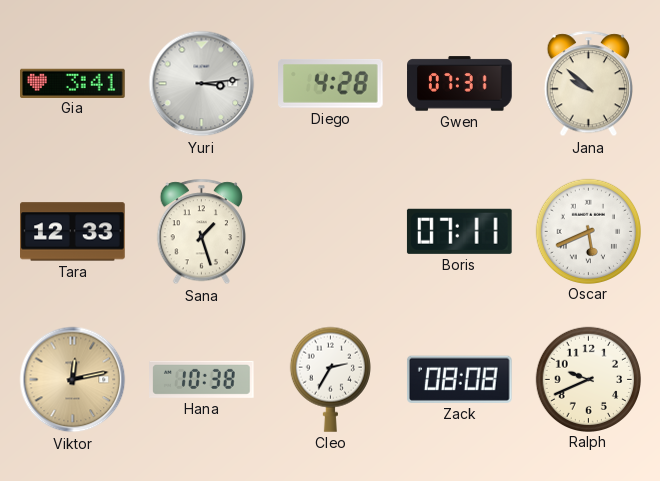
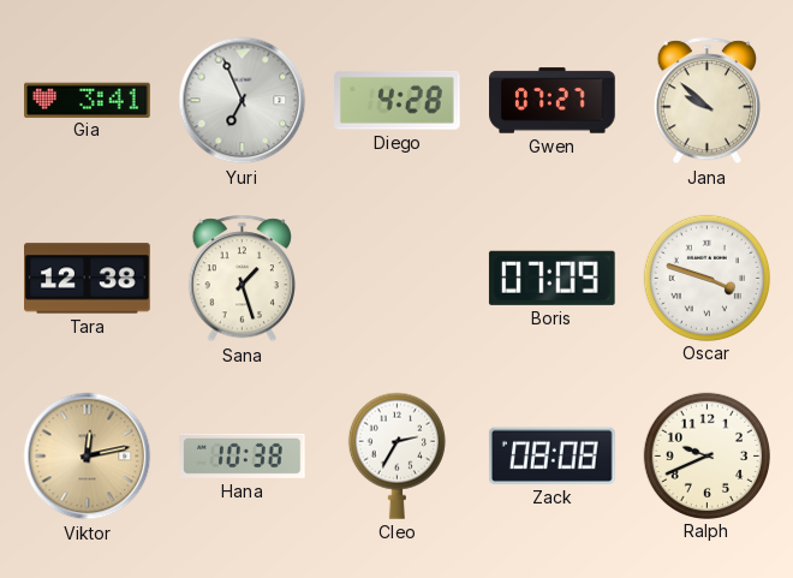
Yuri: 3:14 -> 6:56
Gwen: 07:31 -> 07:27
Tara: 12:33 -> 12:38
Boris: 07:11 -> 07:09
Oscar: 5:41 -> 3:48
